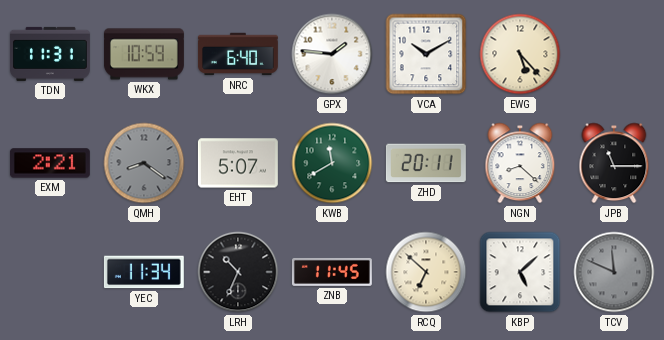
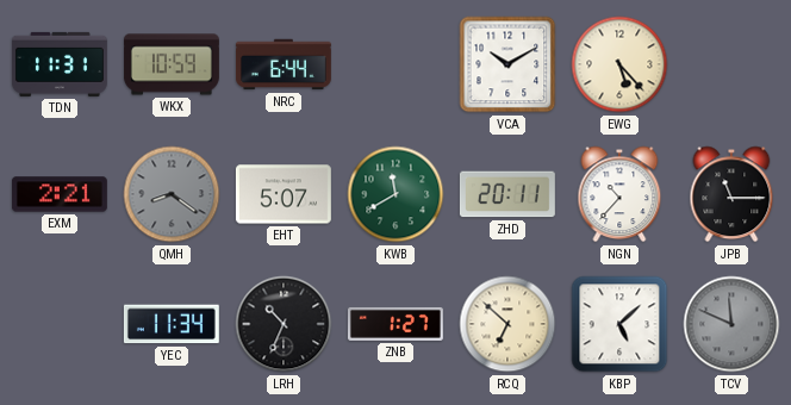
NRC: 6:40 -> 6:44
GPX: 1:46 -> none
NGN: 8:22 -> 10:37
ZNB: 11:45 -> 1:27
